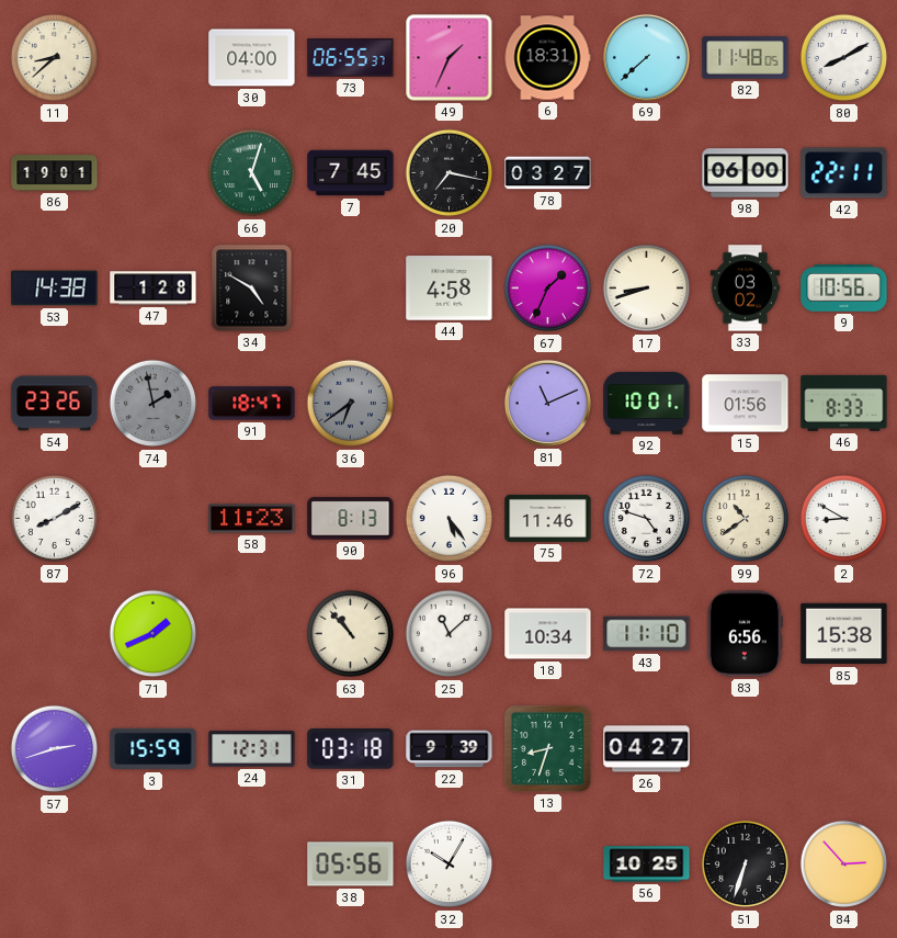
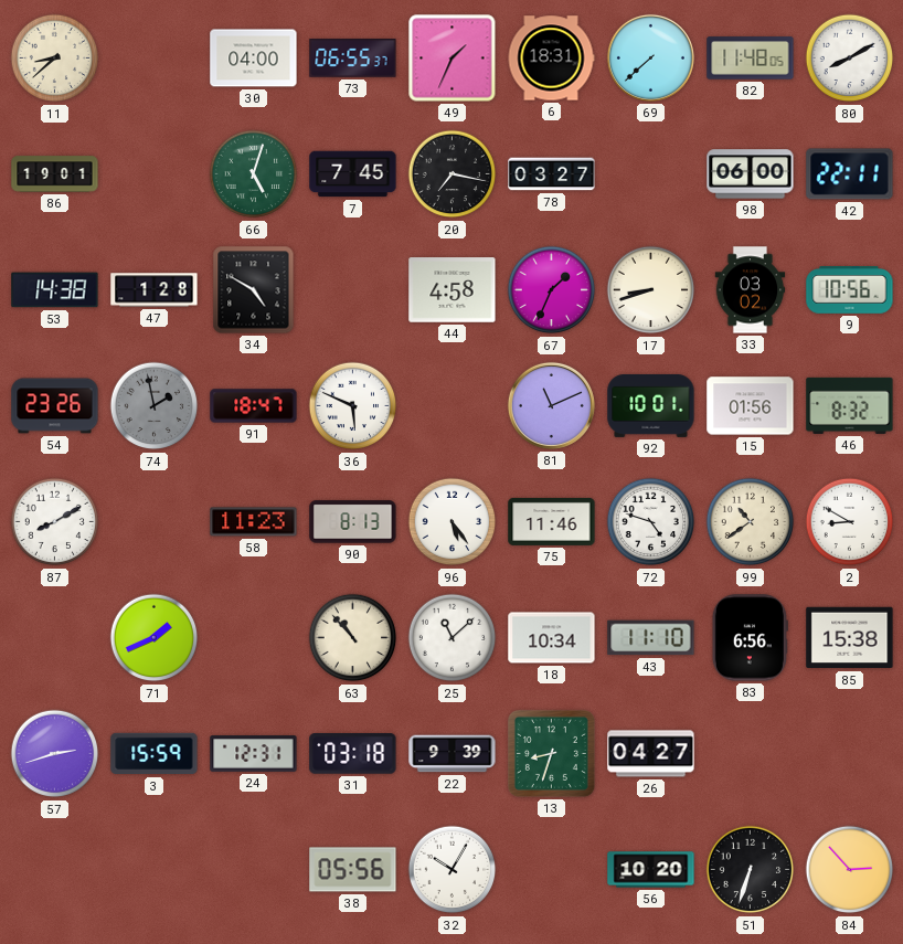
36: 6:39 -> 5:49
36 dial: grey -> white
46: 8:33 -> 8:32
56: 10:25 -> 10:20
